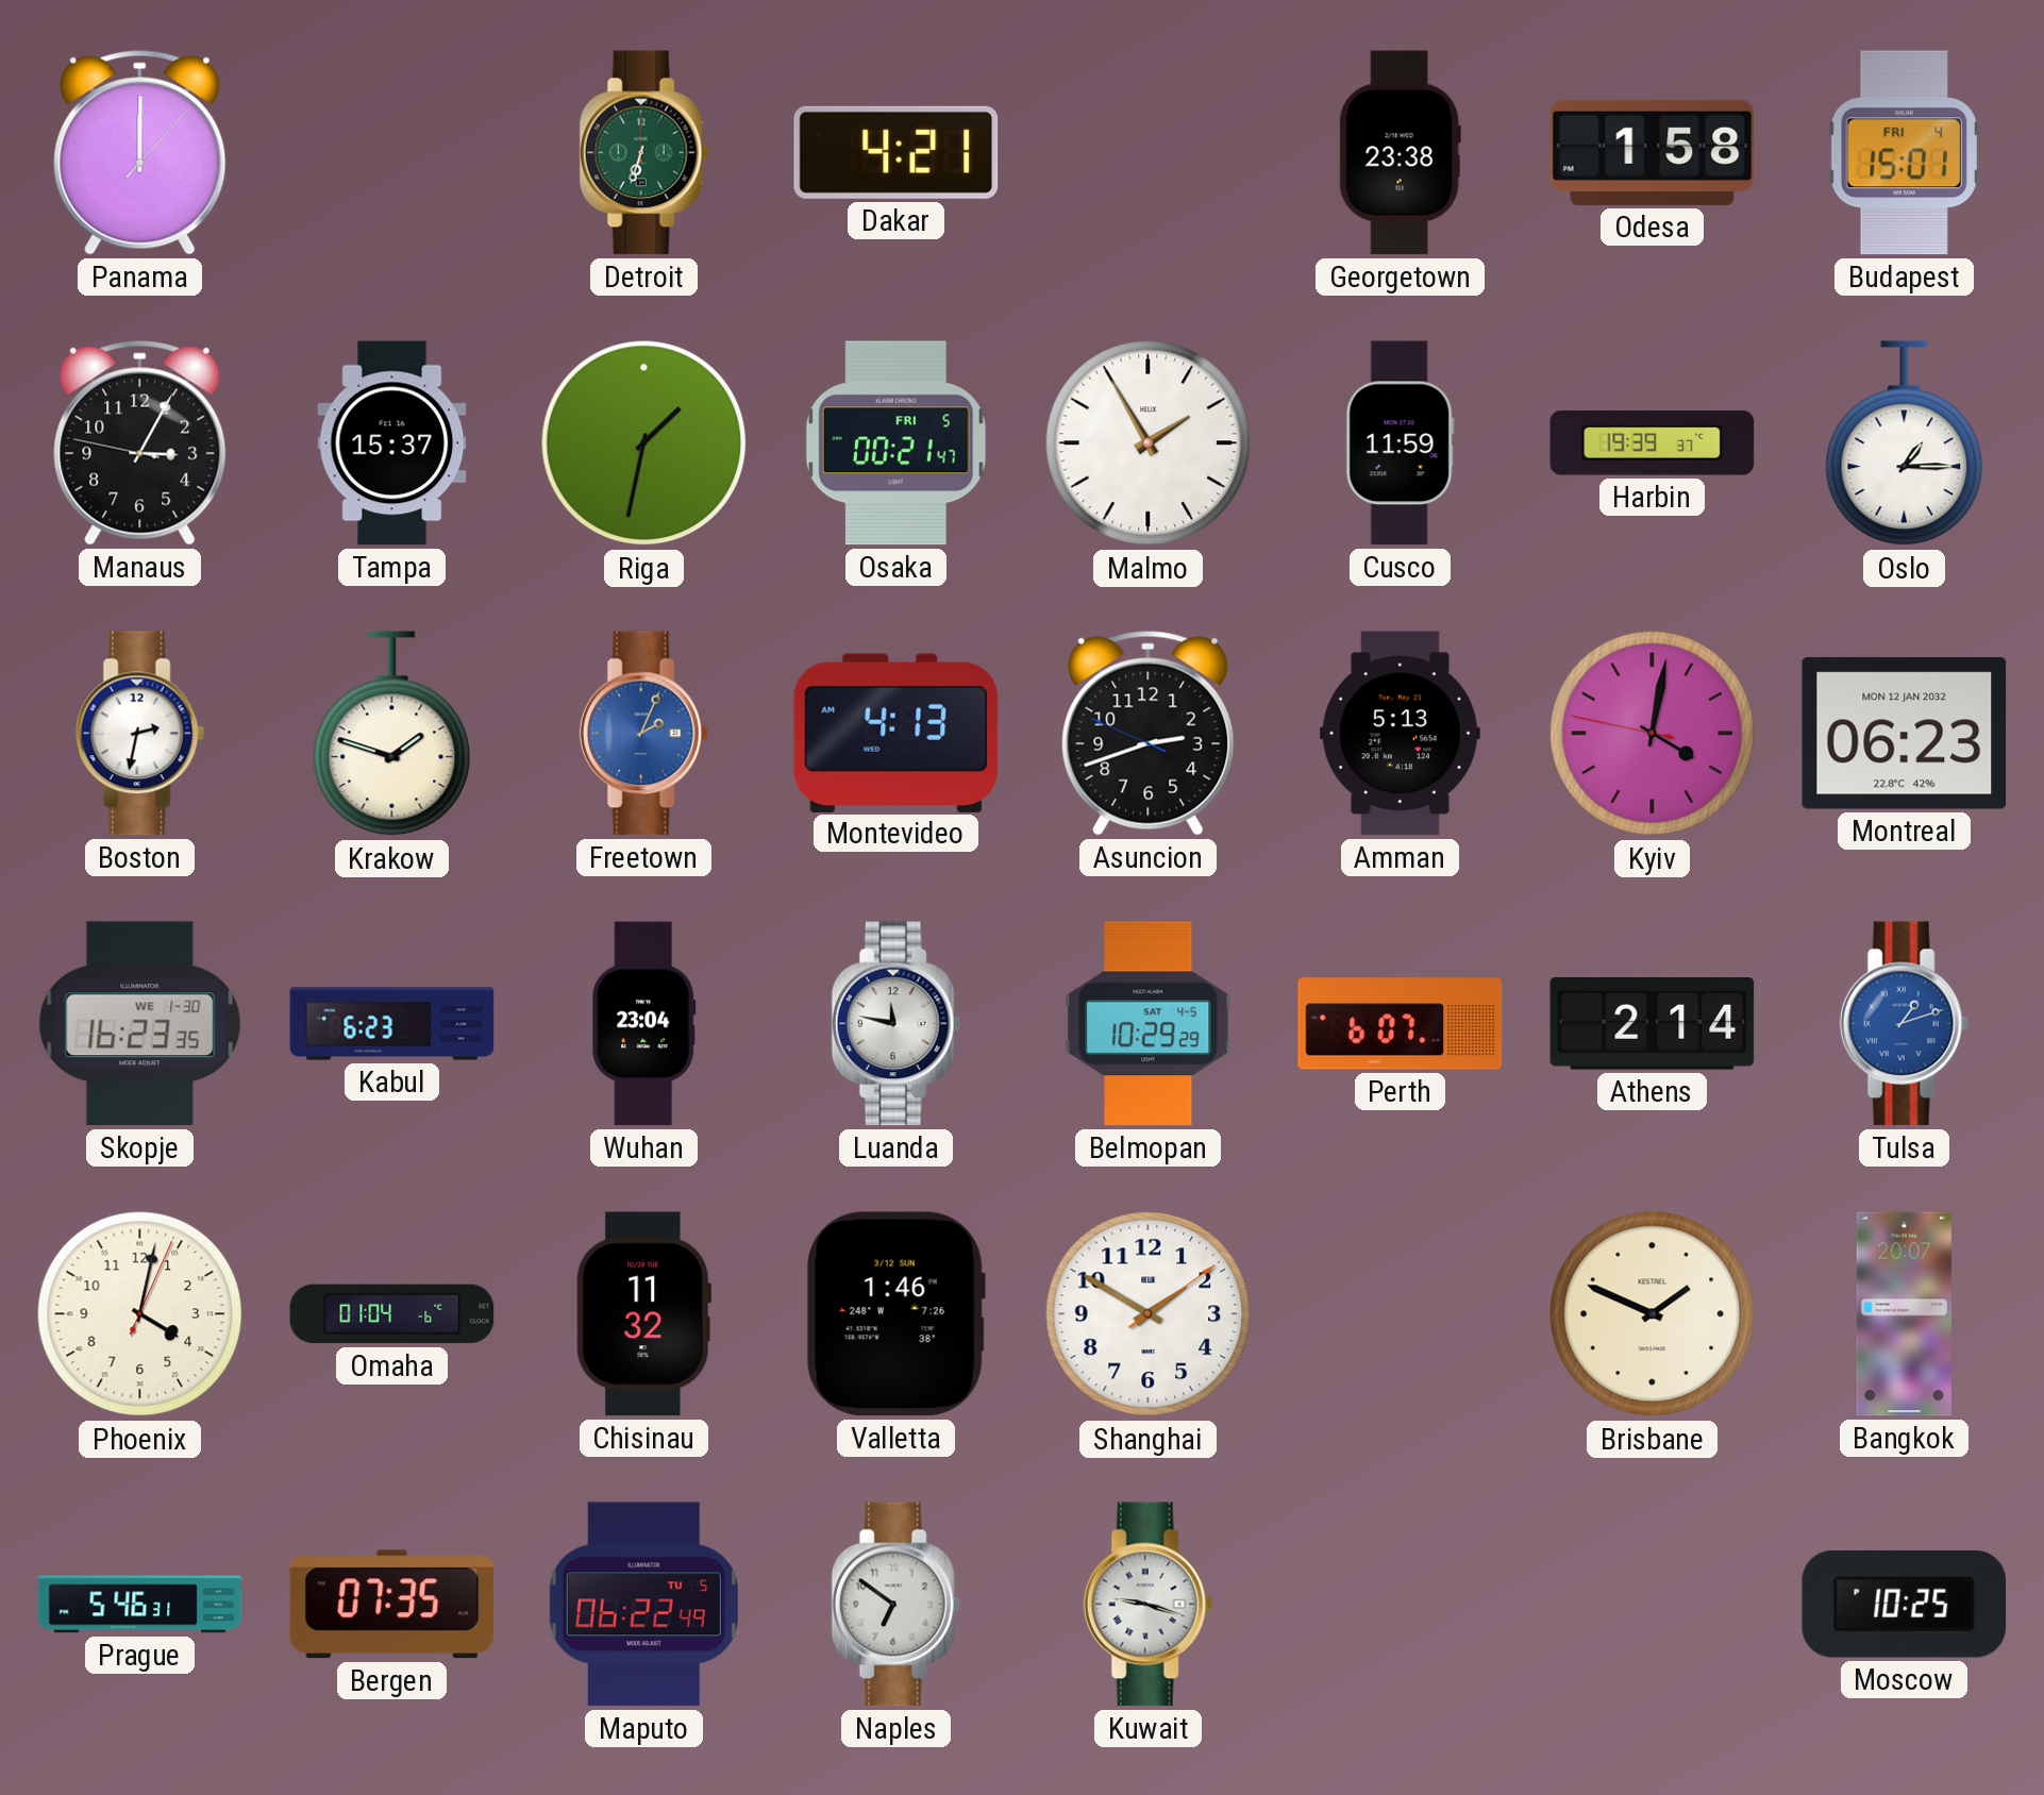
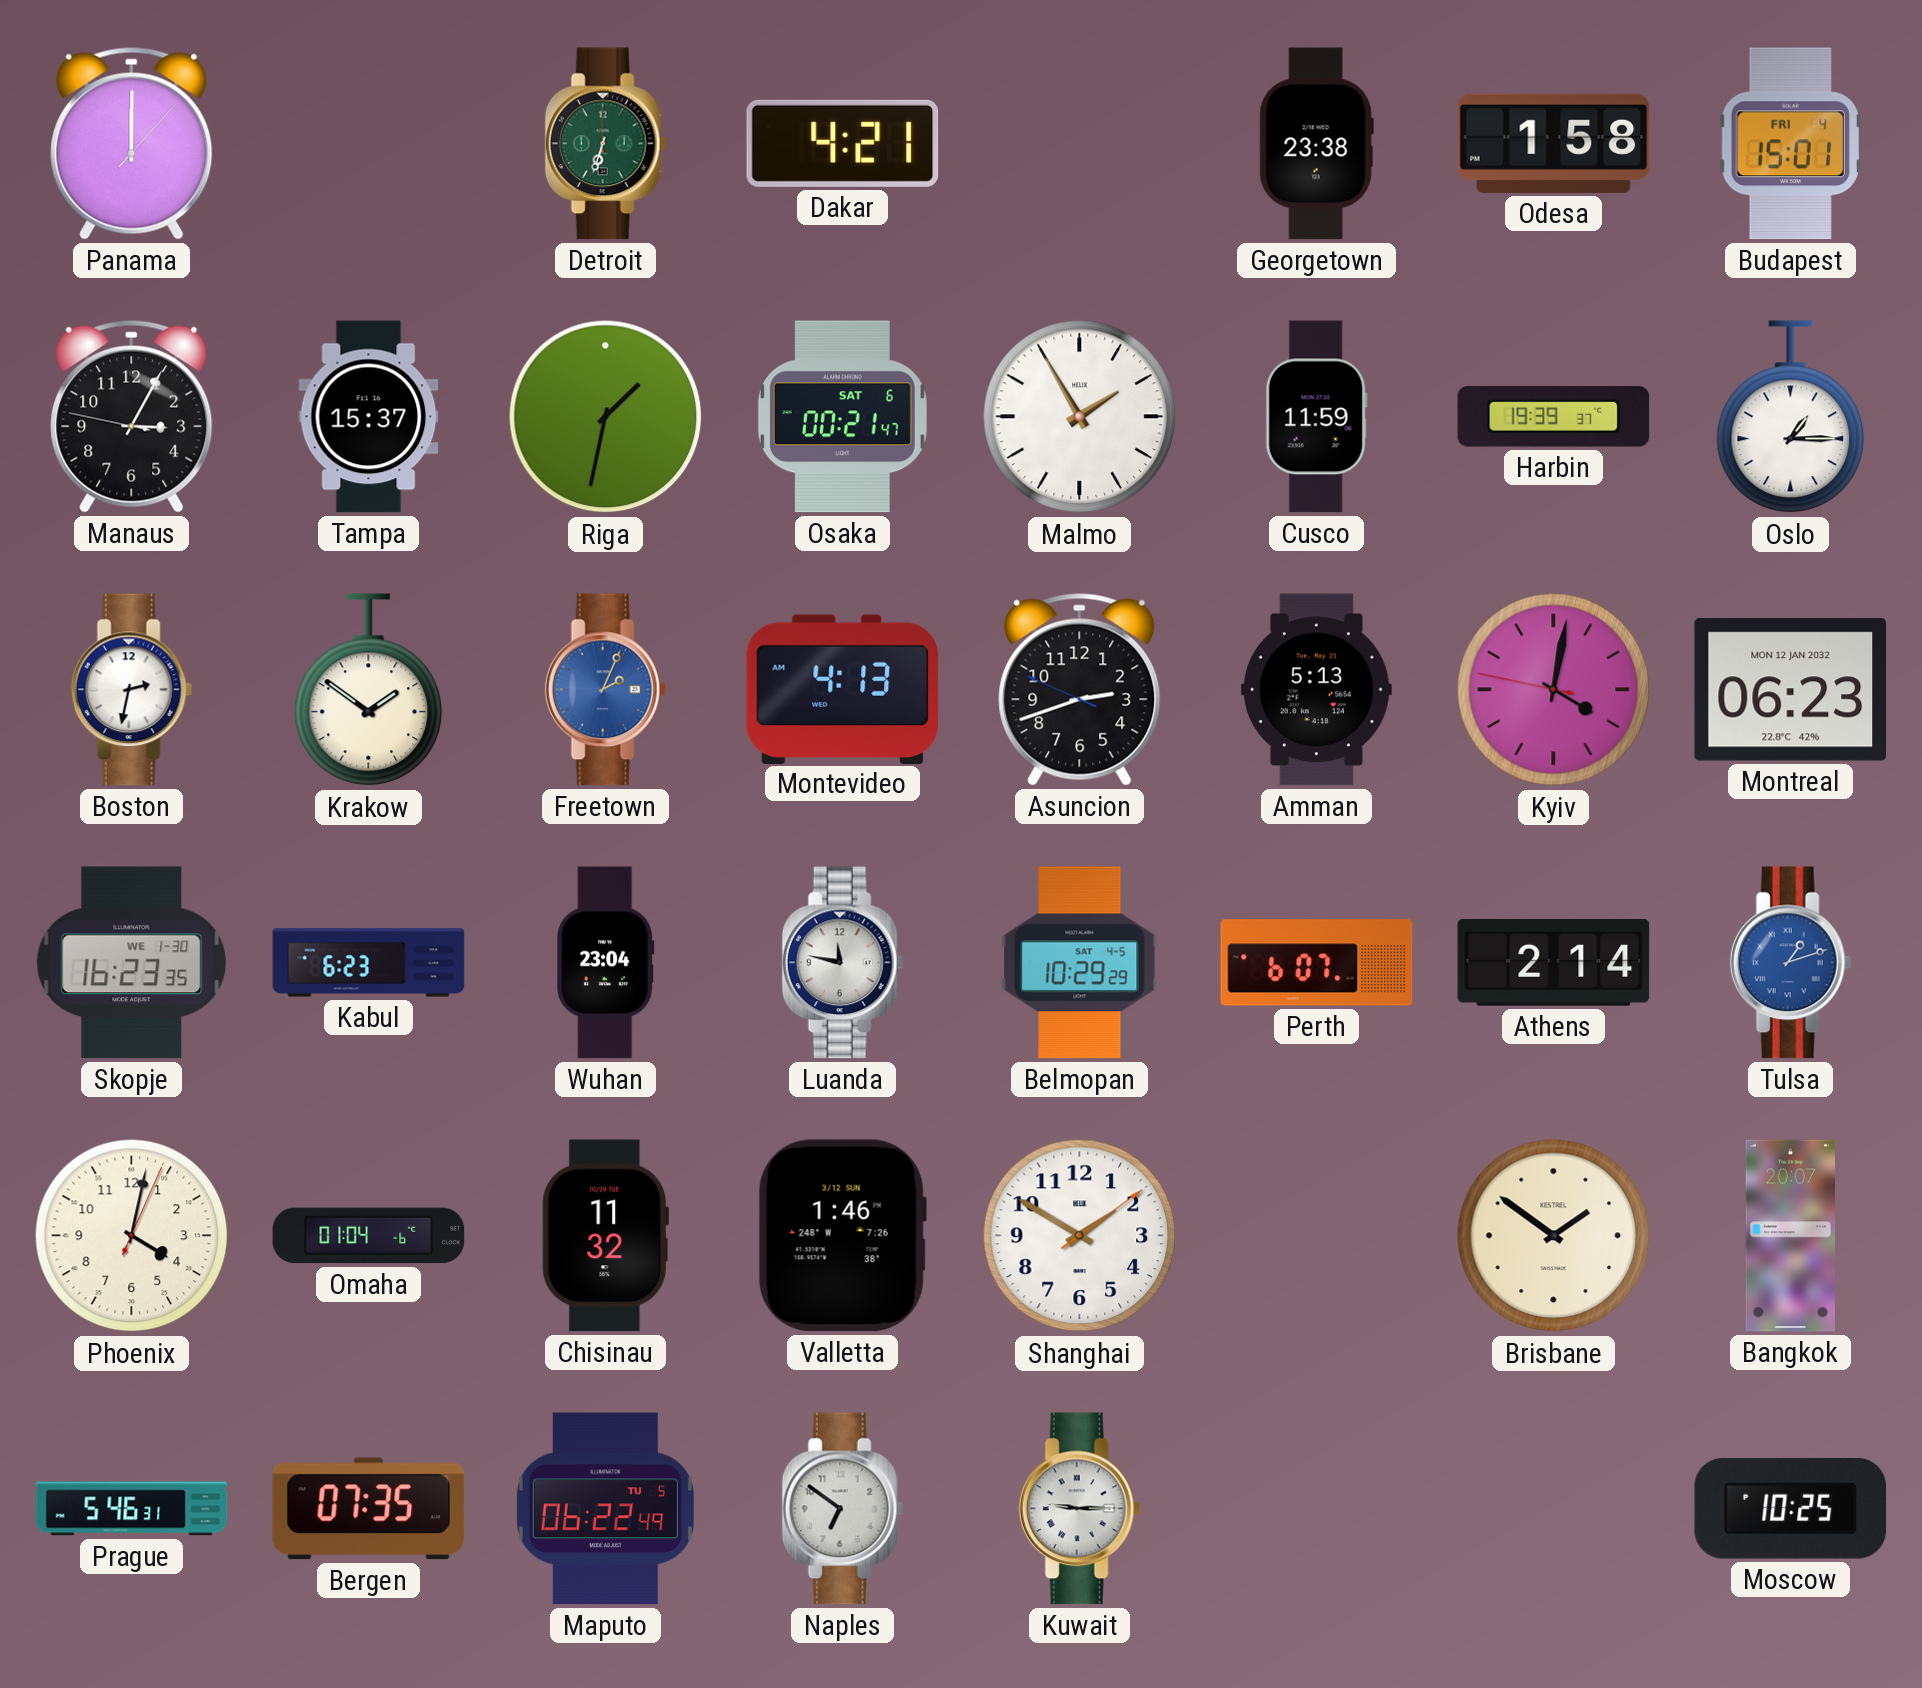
Osaka date: FRI 5 -> SAT 6
Krakow: 1:48 -> 1:51
Brisbane: 1:49 -> 1:51
Kuwait: 9:18 -> 9:15
